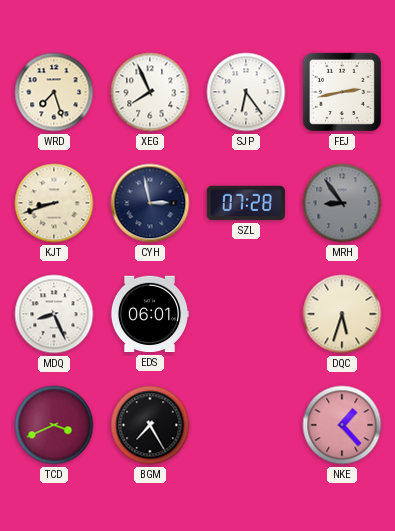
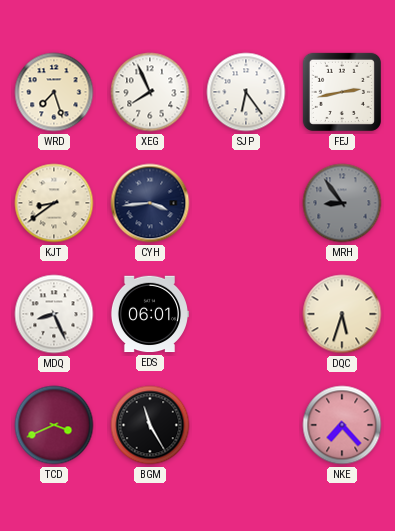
KJT: 8:42 -> 8:39
CYH: 2:58 -> 3:44
SZL: 07:28 -> none
BGM: 7:25 -> 11:25
NKE: 1:23 -> 7:23
